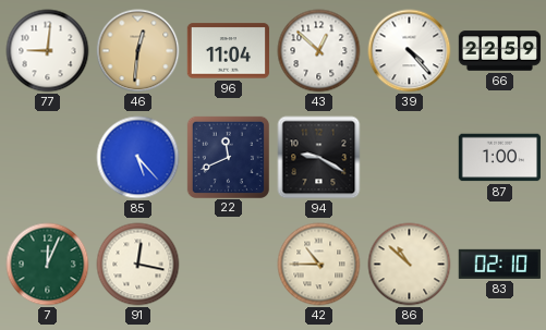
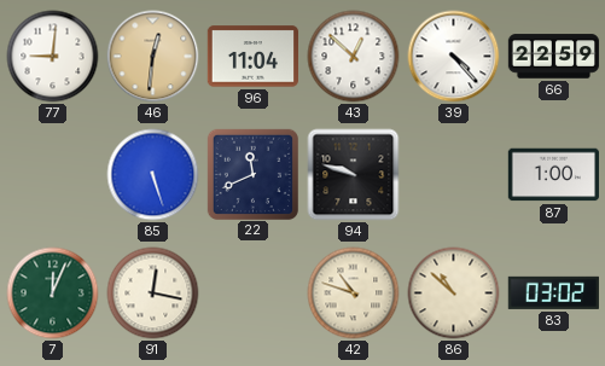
85: 5:23 -> 5:27
94: 9:20 -> 9:48
42: 10:45 -> 10:48
83: 02:10 -> 03:02
